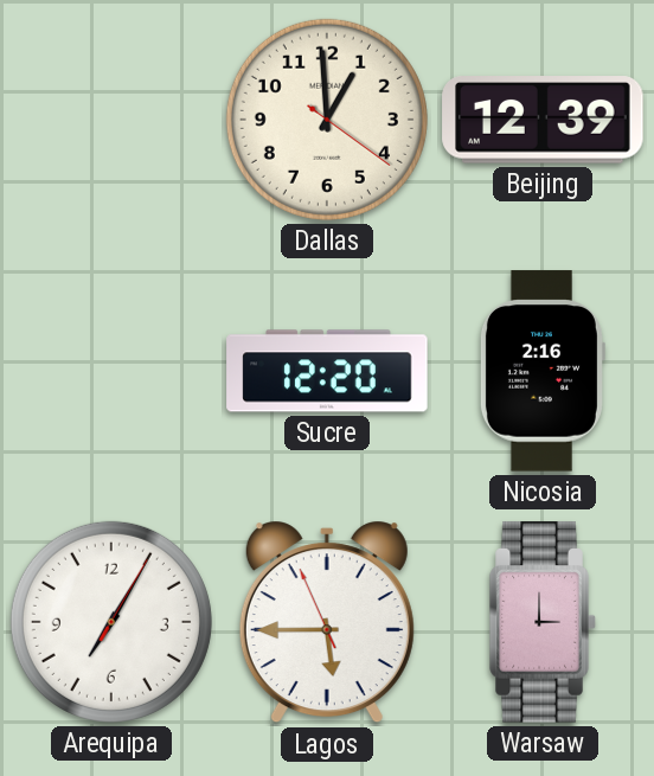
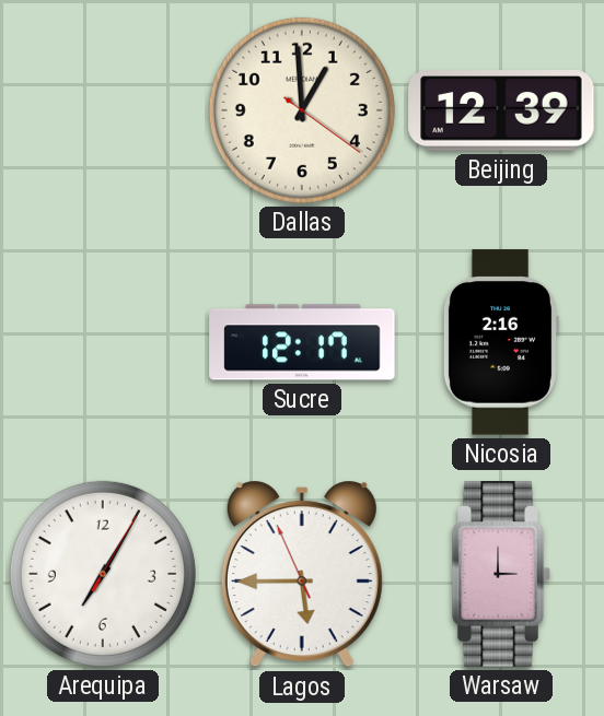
Sucre: 12:20 -> 12:17
